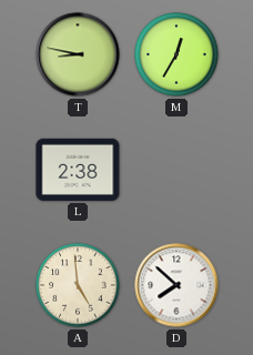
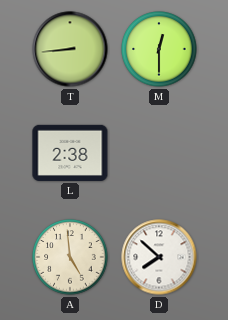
T: 8:47 -> 8:44
M: 12:35 -> 12:30
